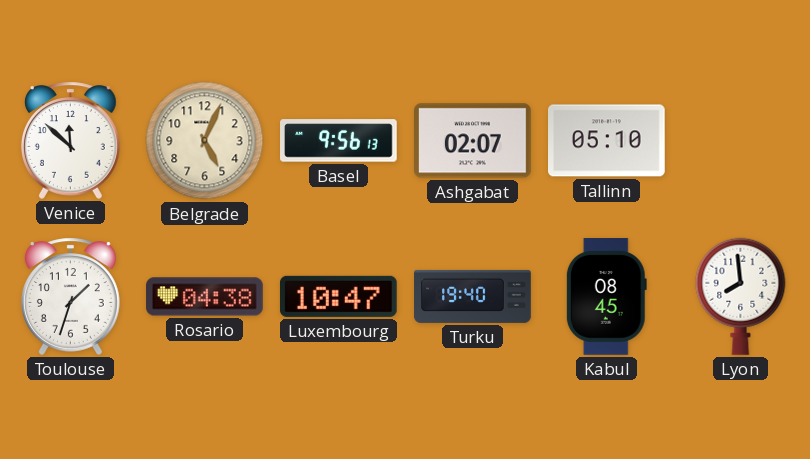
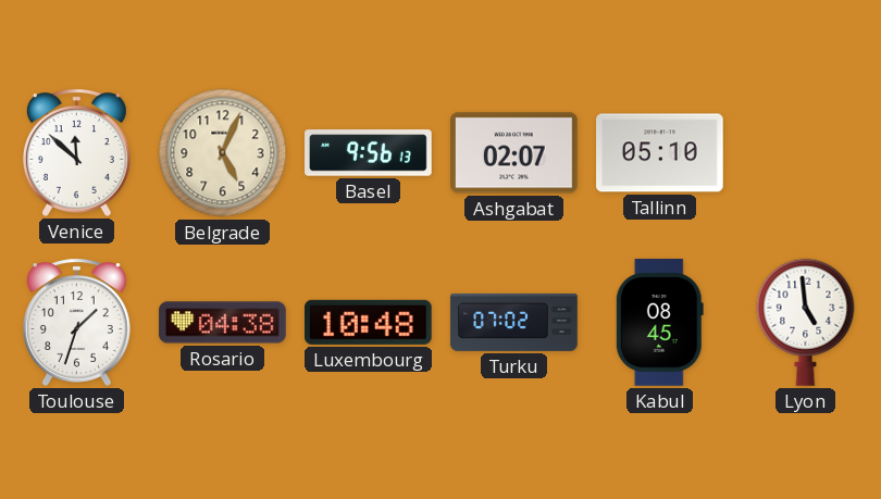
Luxembourg: 10:47 -> 10:48
Turku: 19:40 -> 07:02
Lyon: 7:59 -> 4:59
